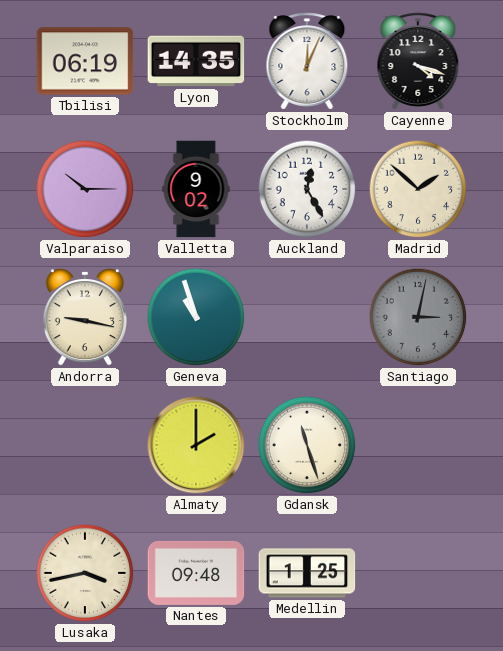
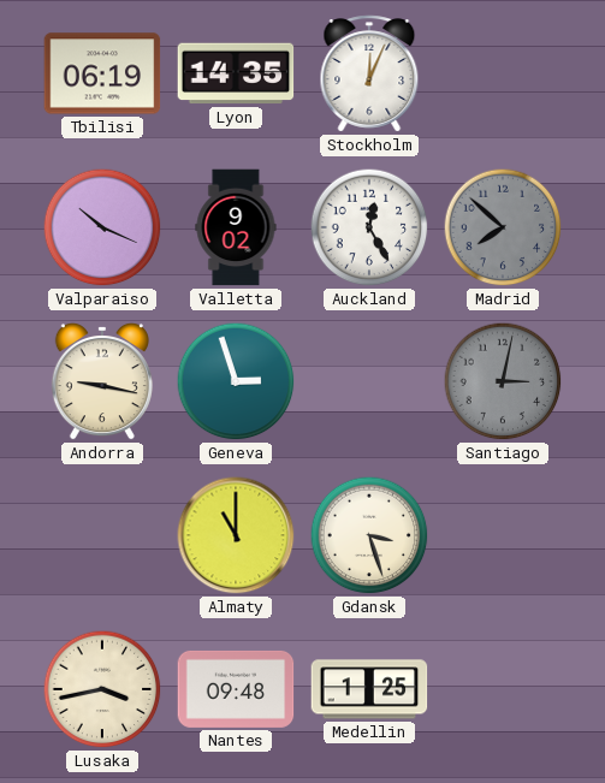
Cayenne: 4:18 -> none
Valparaiso: 10:15 -> 10:19
Madrid: 1:52 -> 7:52
Madrid dial: cream -> grey
Geneva: 10:57 -> 2:57
Almaty: 2:00 -> 11:00
Gdansk: 11:27 -> 3:27
